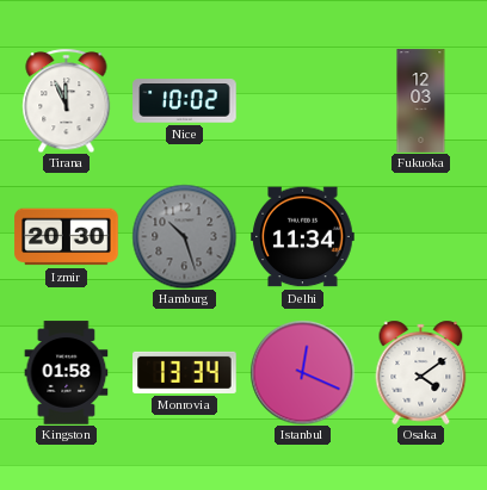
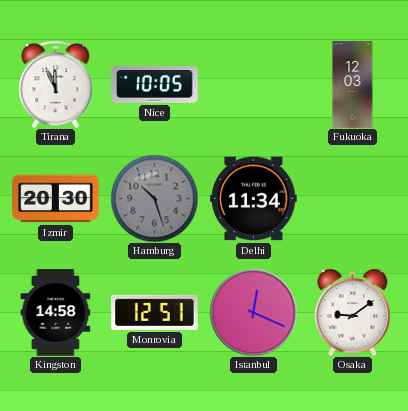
Nice: 10:02 -> 10:05
Kingston: 01:58 -> 14:58
Monrovia: 13:34 -> 12:51
Osaka: 4:09 -> 9:09
